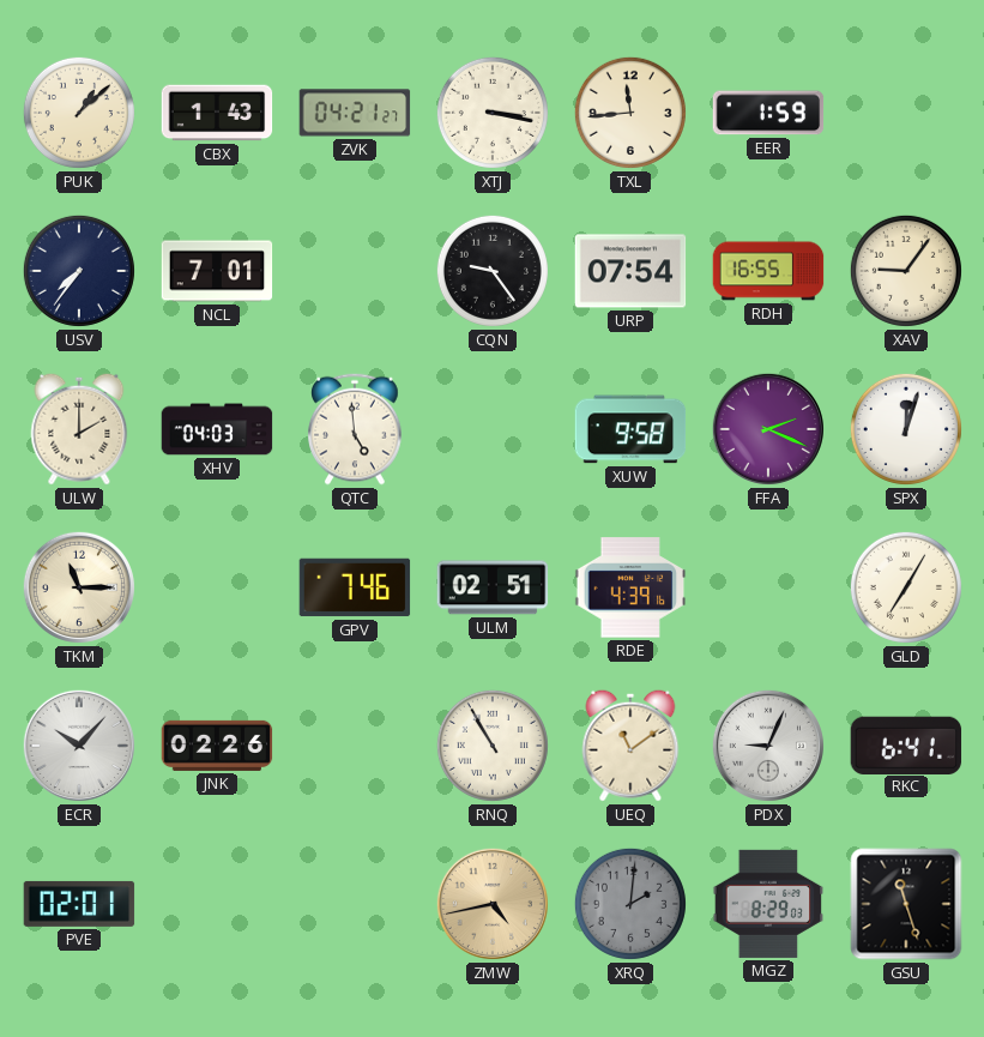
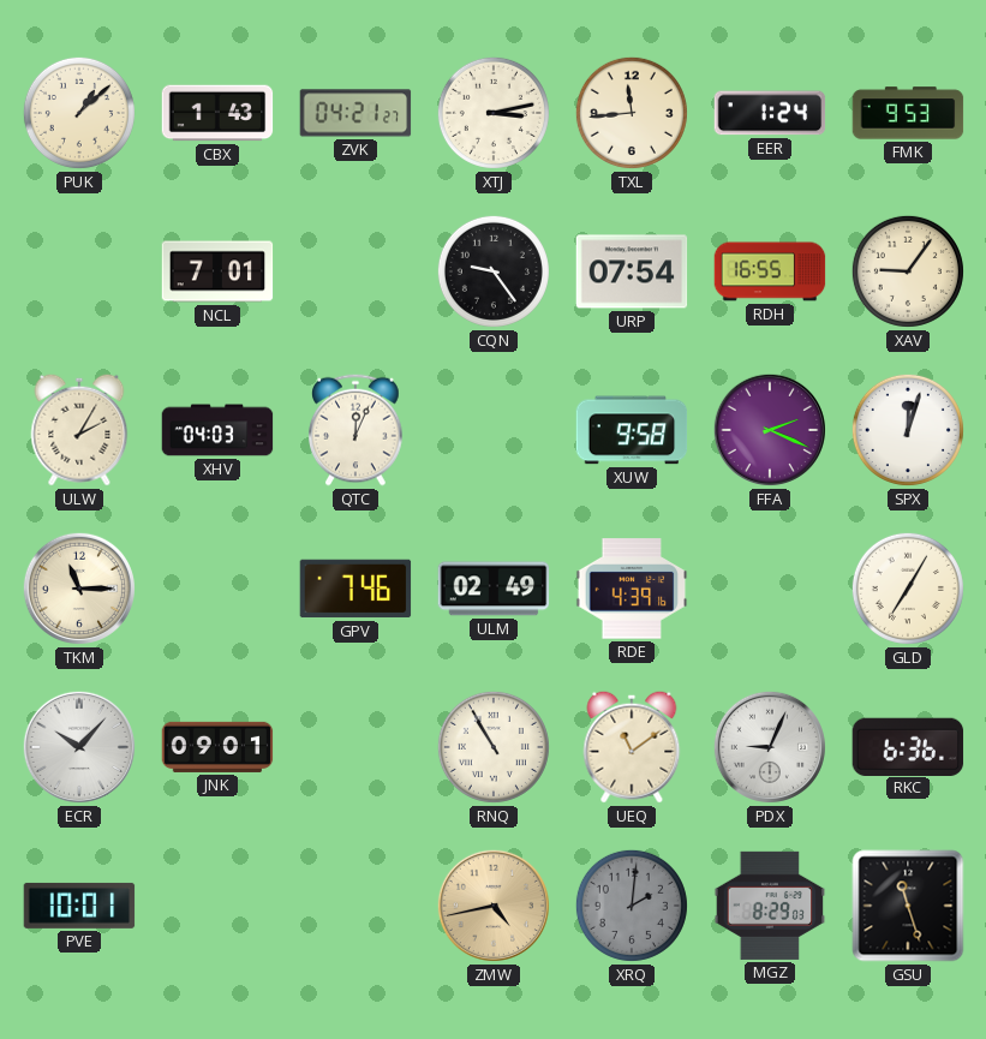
XTJ: 3:17 -> 3:13
EER: 1:59 -> 1:24
FMK: none -> 9:53
USV: 7:36 -> none
ULW: 2:00 -> 2:05
QTC: 4:59 -> 12:04
ULM: 02:51 -> 02:49
JNK: 02:26 -> 09:01
RKC: 6:41 -> 6:36
PVE: 02:01 -> 10:01
